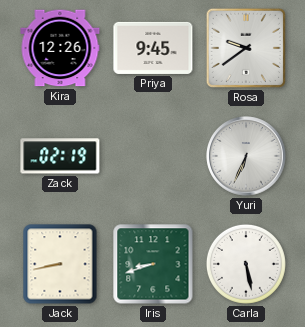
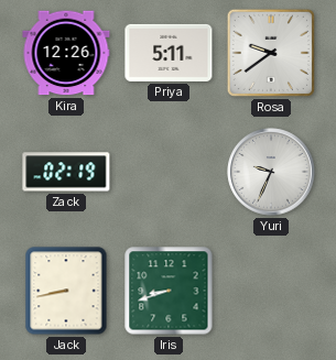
Priya: 9:45 -> 5:11
Yuri: 6:34 -> 9:34
Carla: 5:28 -> none
